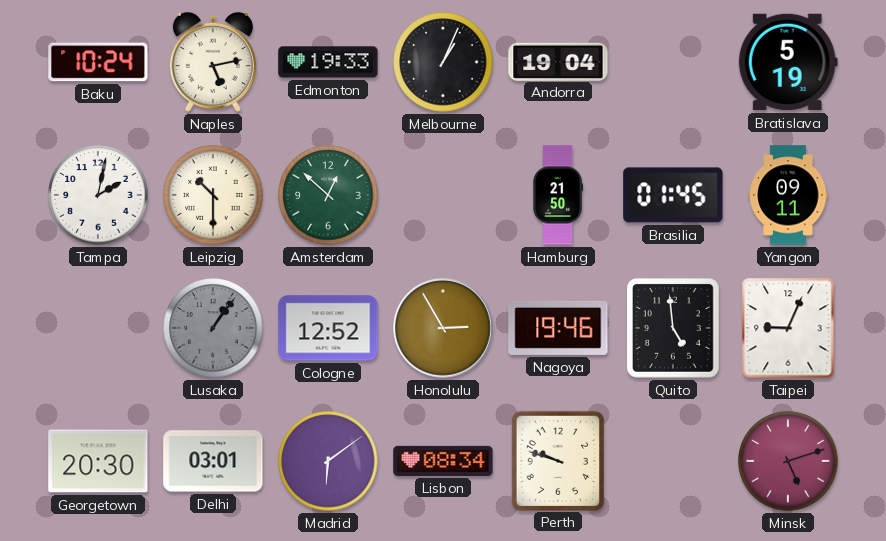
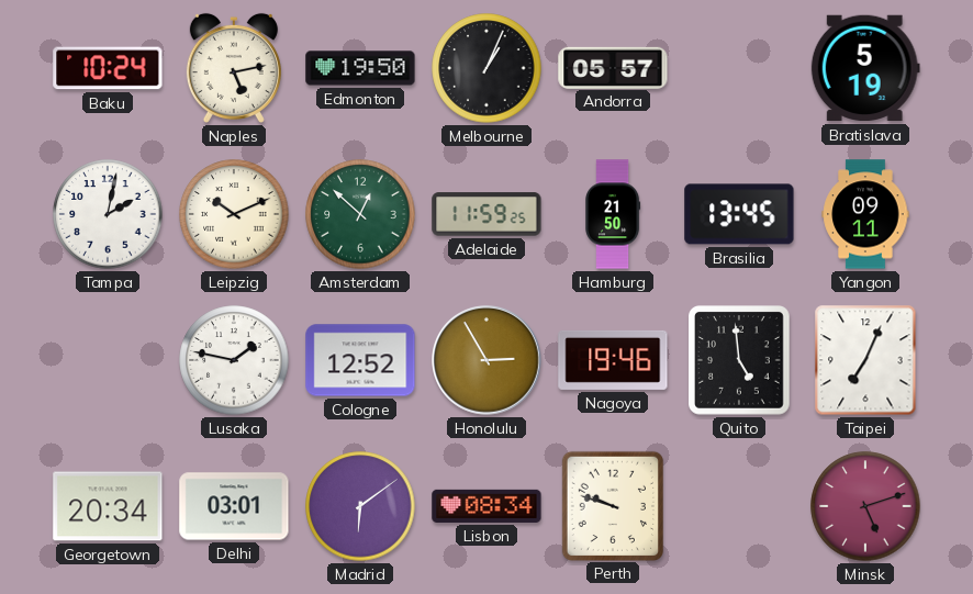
Edmonton: 19:33 -> 19:50
Andorra: 19:04 -> 05:57
Leipzig: 10:30 -> 10:11
Adelaide: none -> 11:59
Brasilia: 01:45 -> 13:45
Lusaka: 1:06 -> 1:47
Lusaka dial: grey -> white
Taipei: 9:04 -> 7:04
Georgetown: 20:30 -> 20:34
